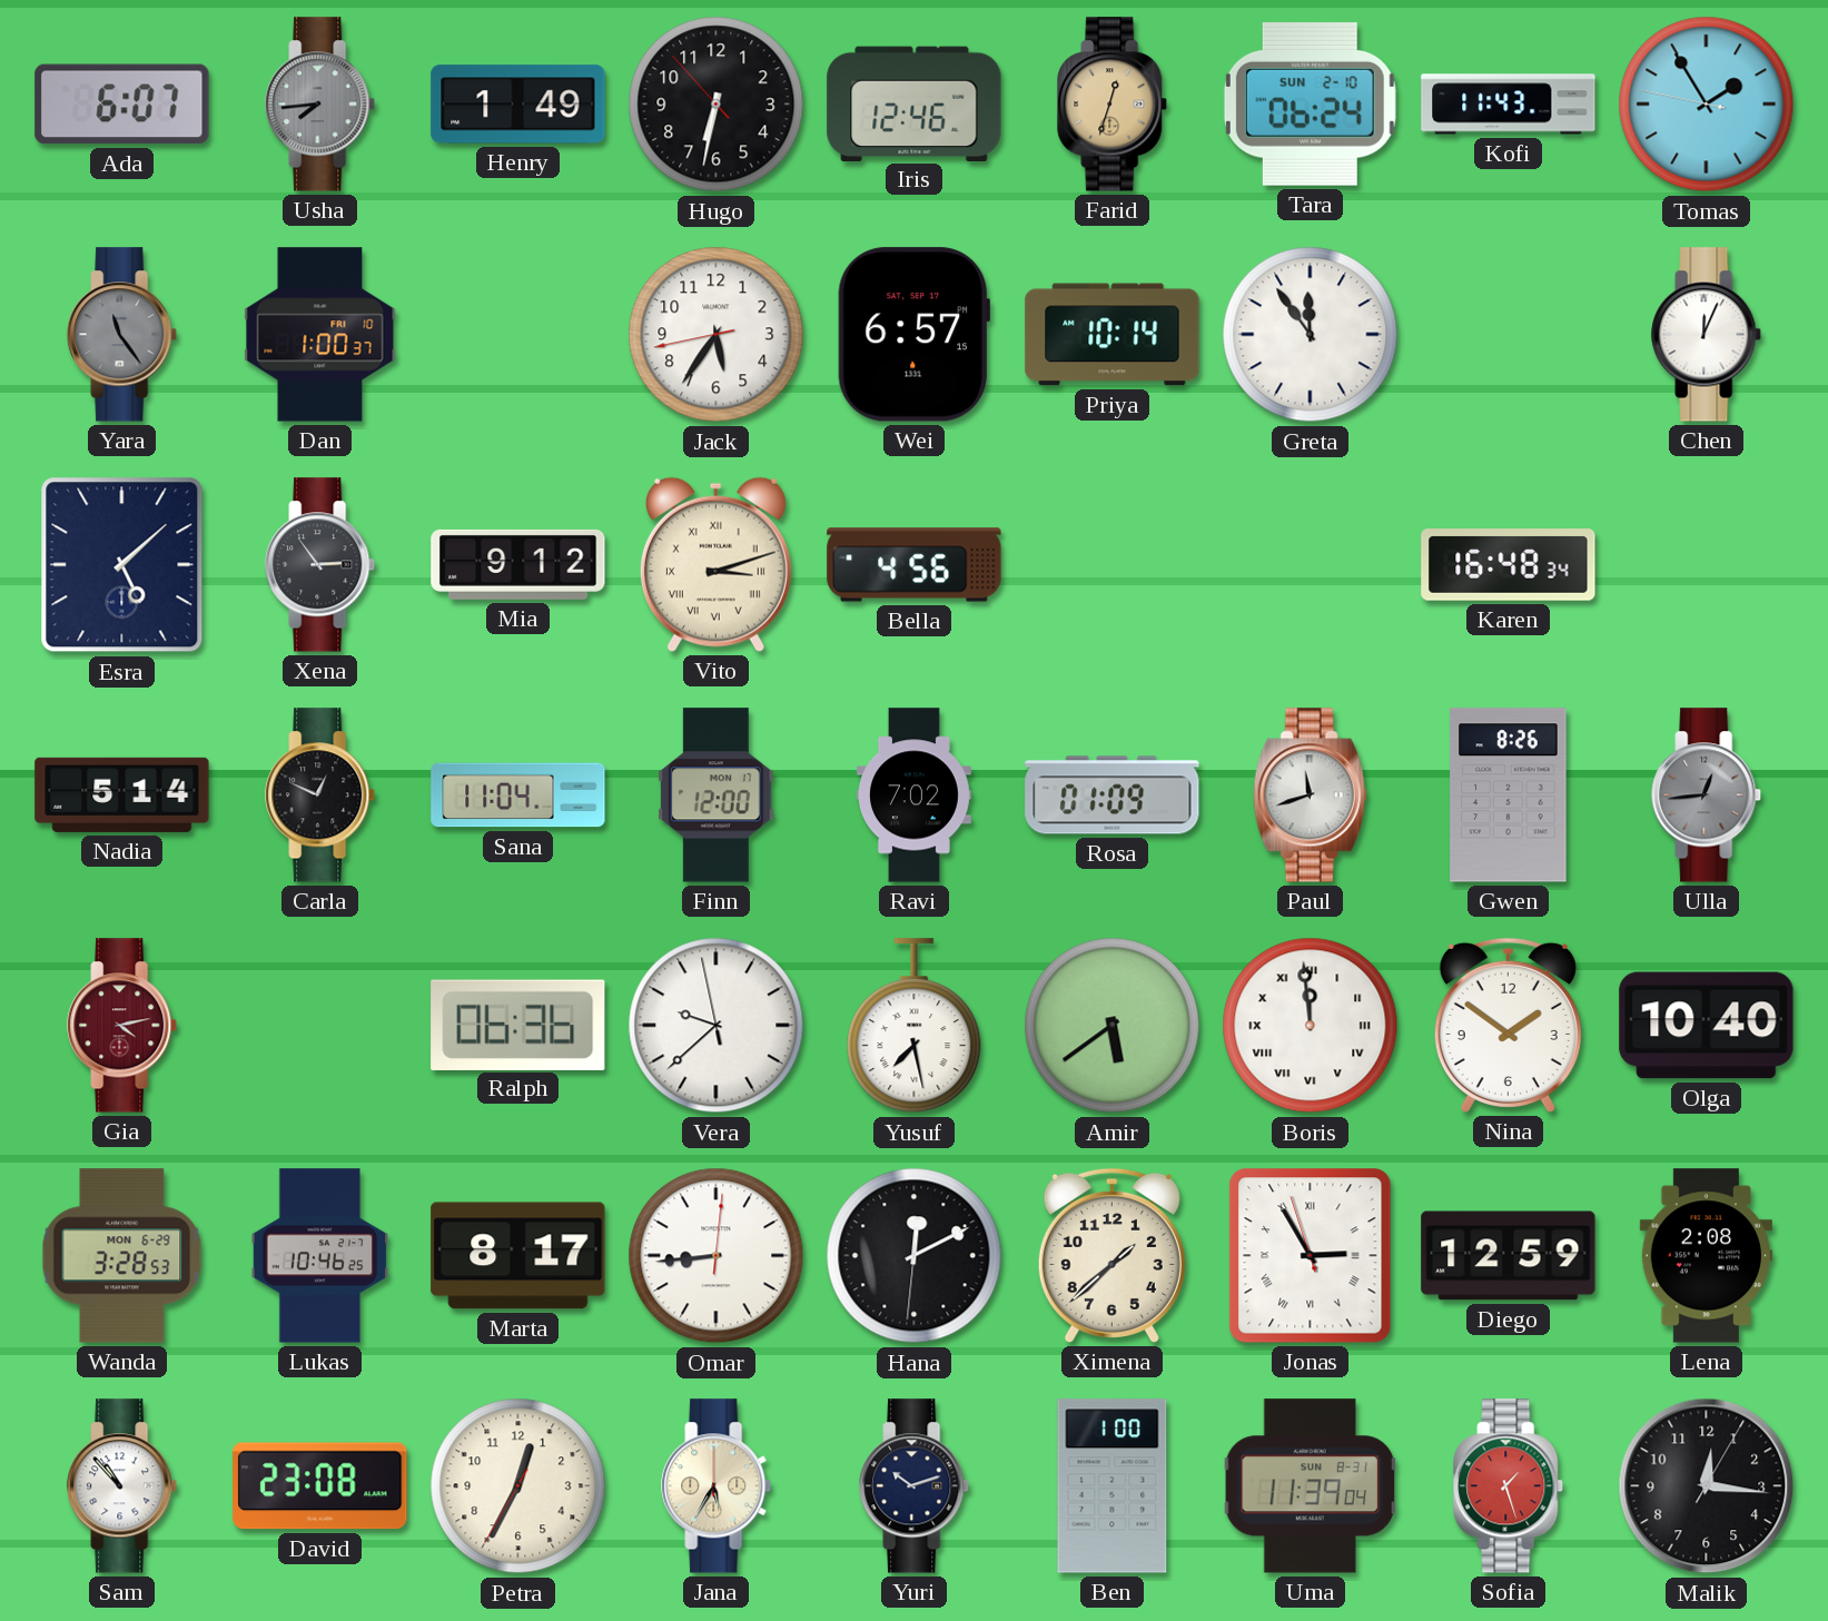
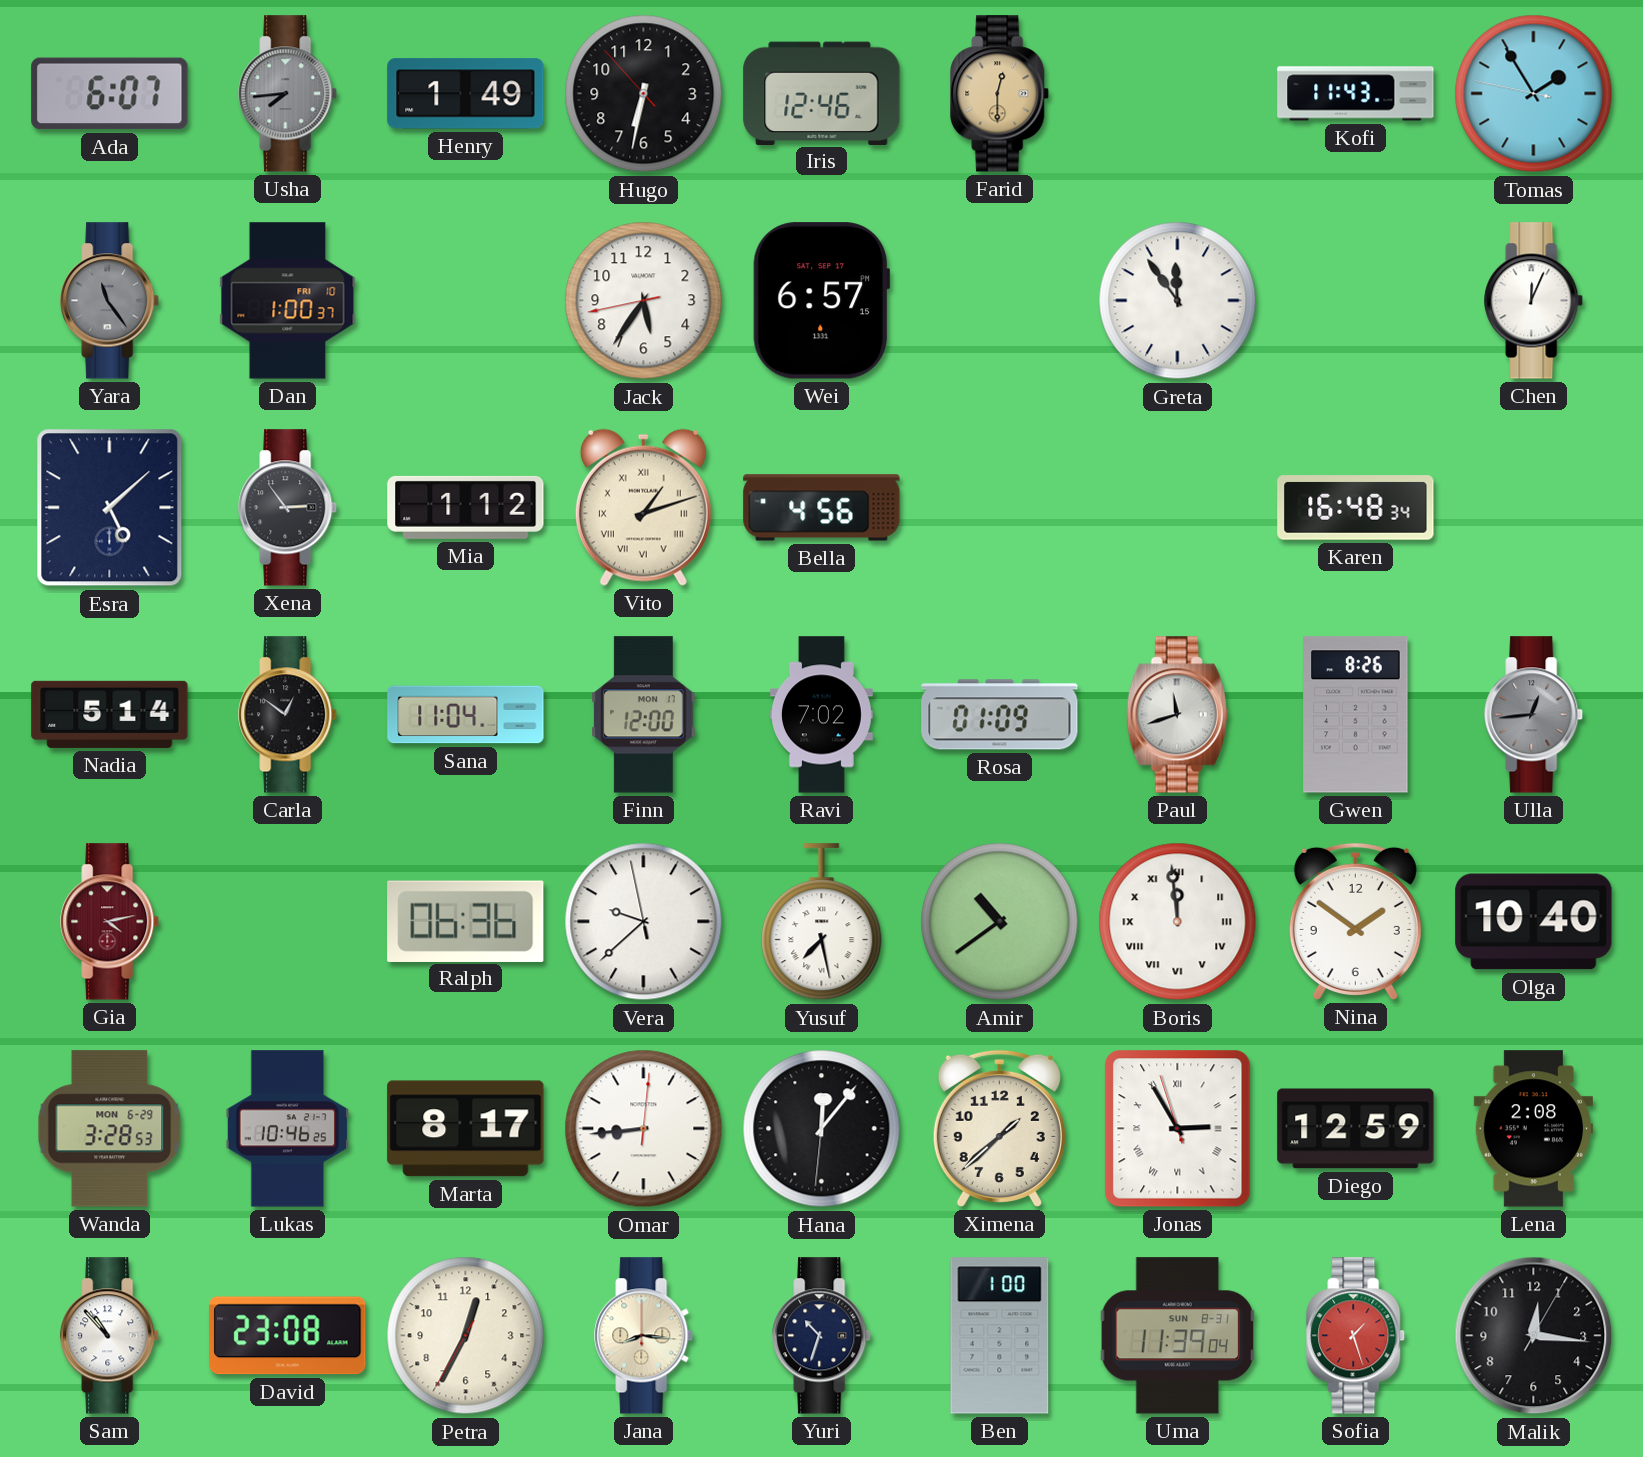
Farid: 12:33 -> 12:30
Tara: 06:24 -> none
Priya: 10:14 -> none
Mia: 9:12 -> 1:12
Vito: 3:12 -> 1:12
Carla: 12:49 -> 12:51
Amir: 5:39 -> 10:39
Hana: 12:10 -> 12:06
Jana: 5:35 -> 8:16
Yuri: 10:12 -> 10:33
